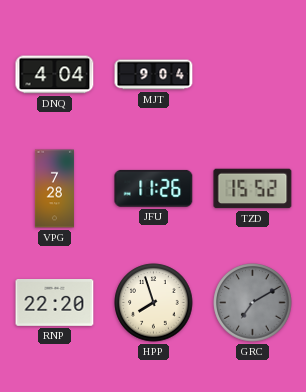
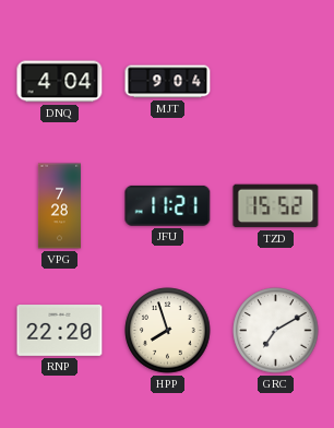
JFU: 11:26 -> 11:21
GRC dial: grey -> white
